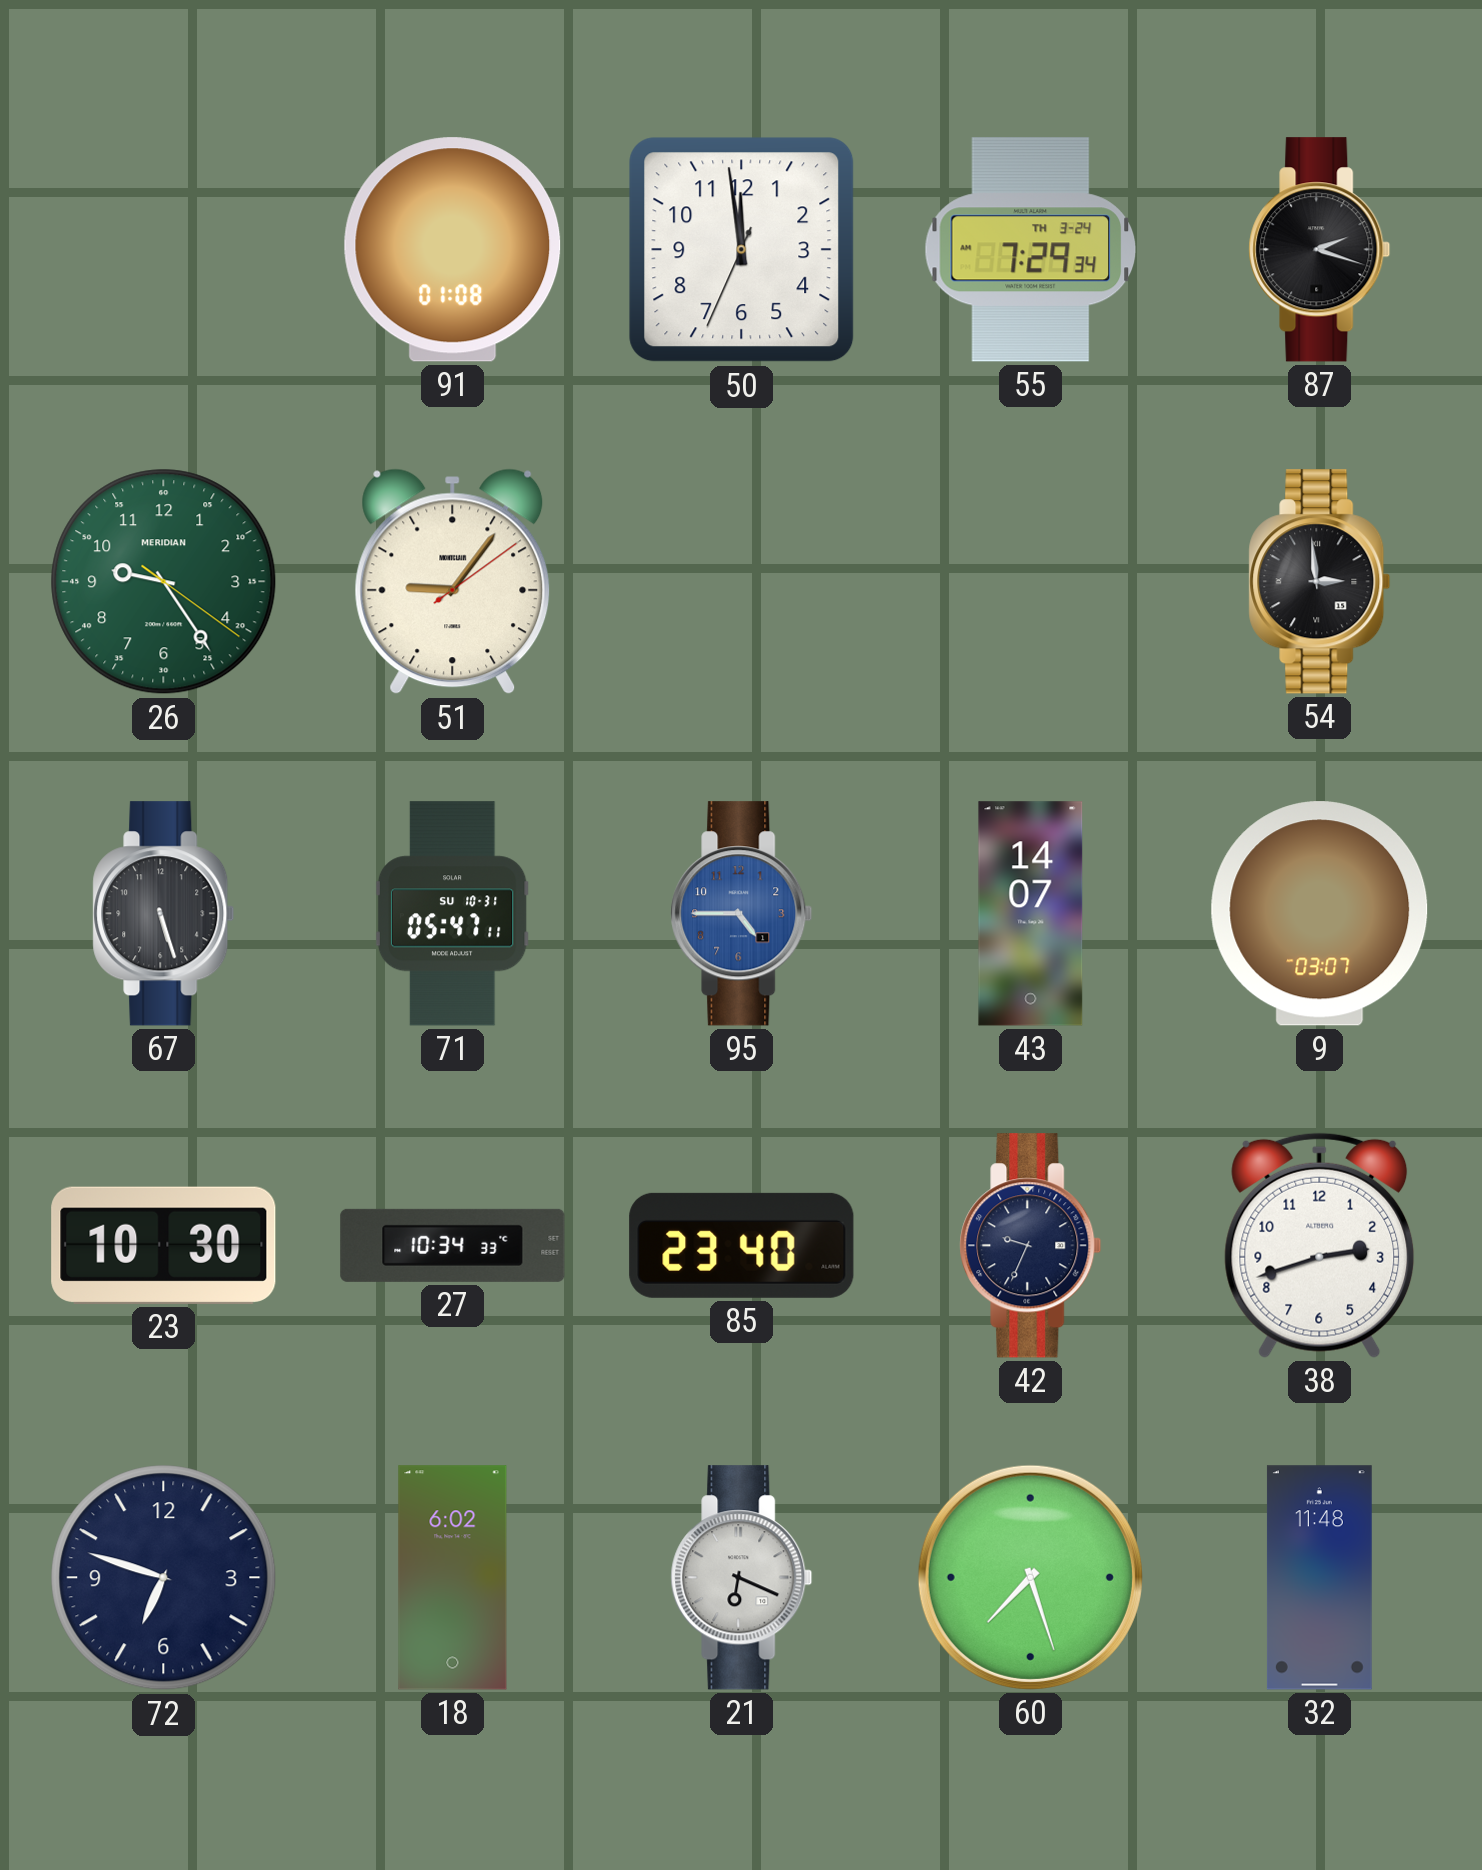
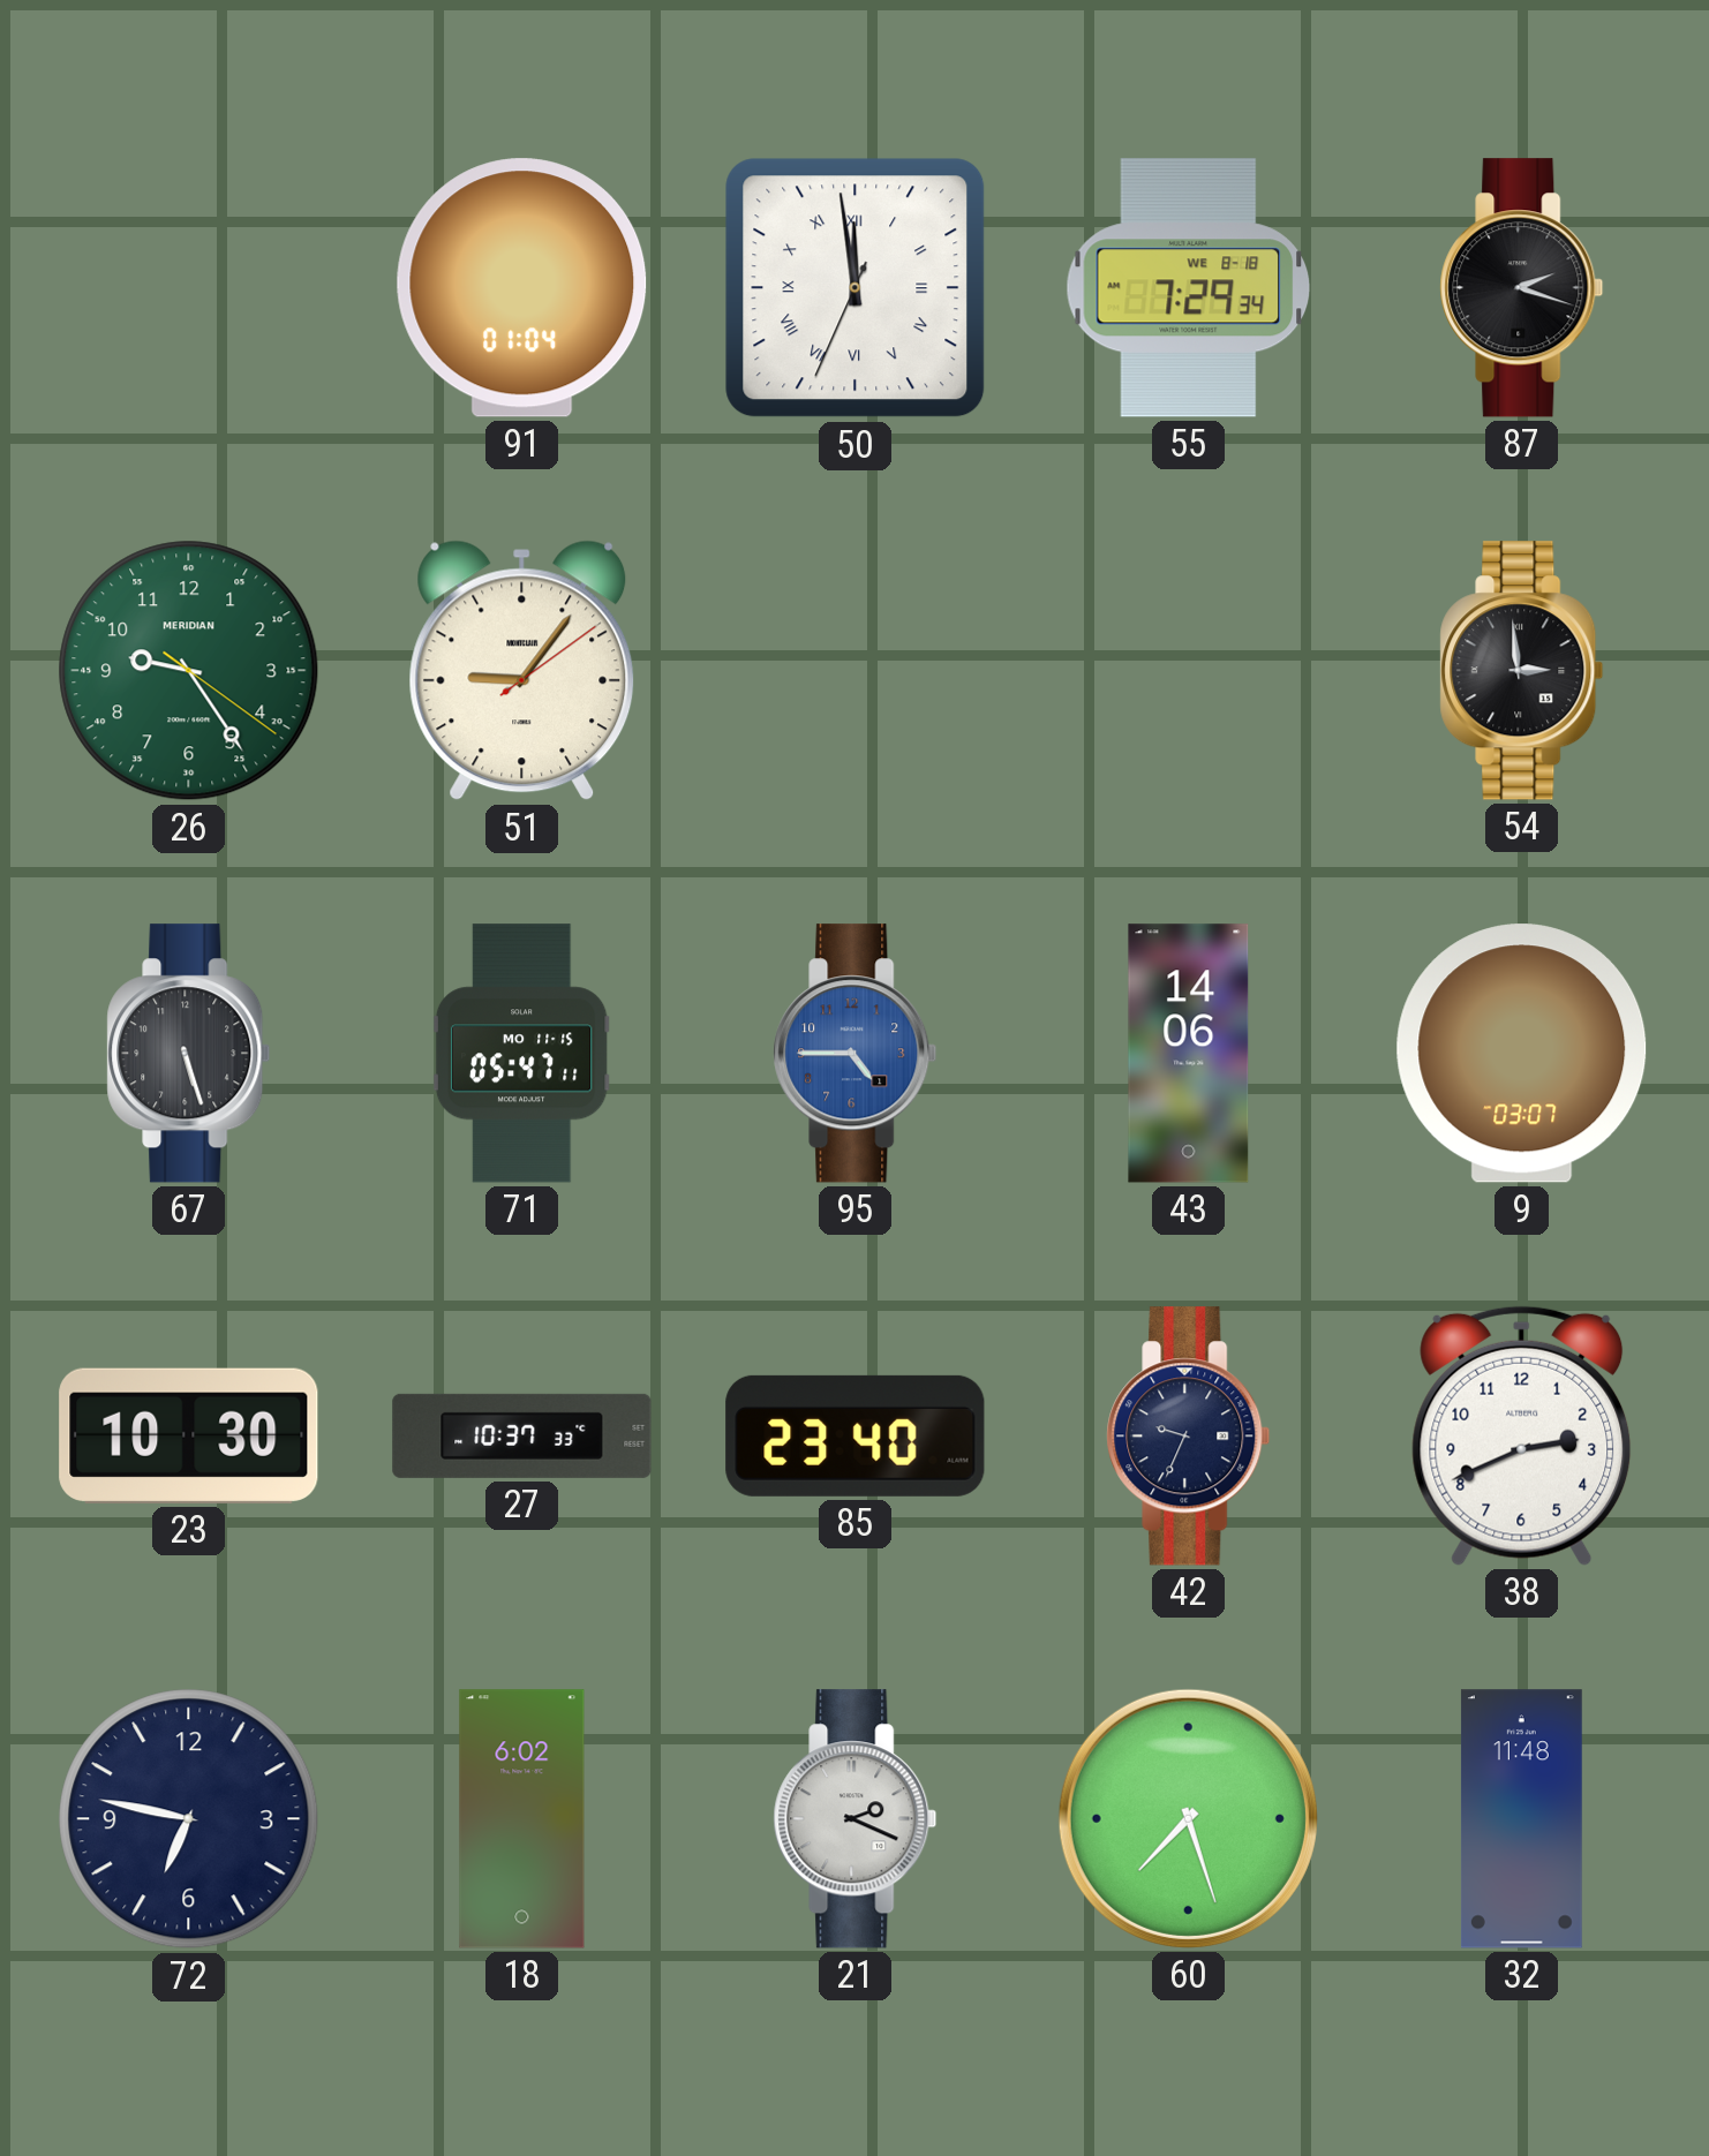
91: 01:08 -> 01:04
50 numerals: Arabic -> Roman
55 date: TH 3-24 -> WE 8-18
71 date: SU 10-31 -> MO 11-15
43: 14:07 -> 14:06
27: 10:34 -> 10:37
38: 2:42 -> 2:41
72: 6:48 -> 6:47
21: 6:19 -> 2:19
